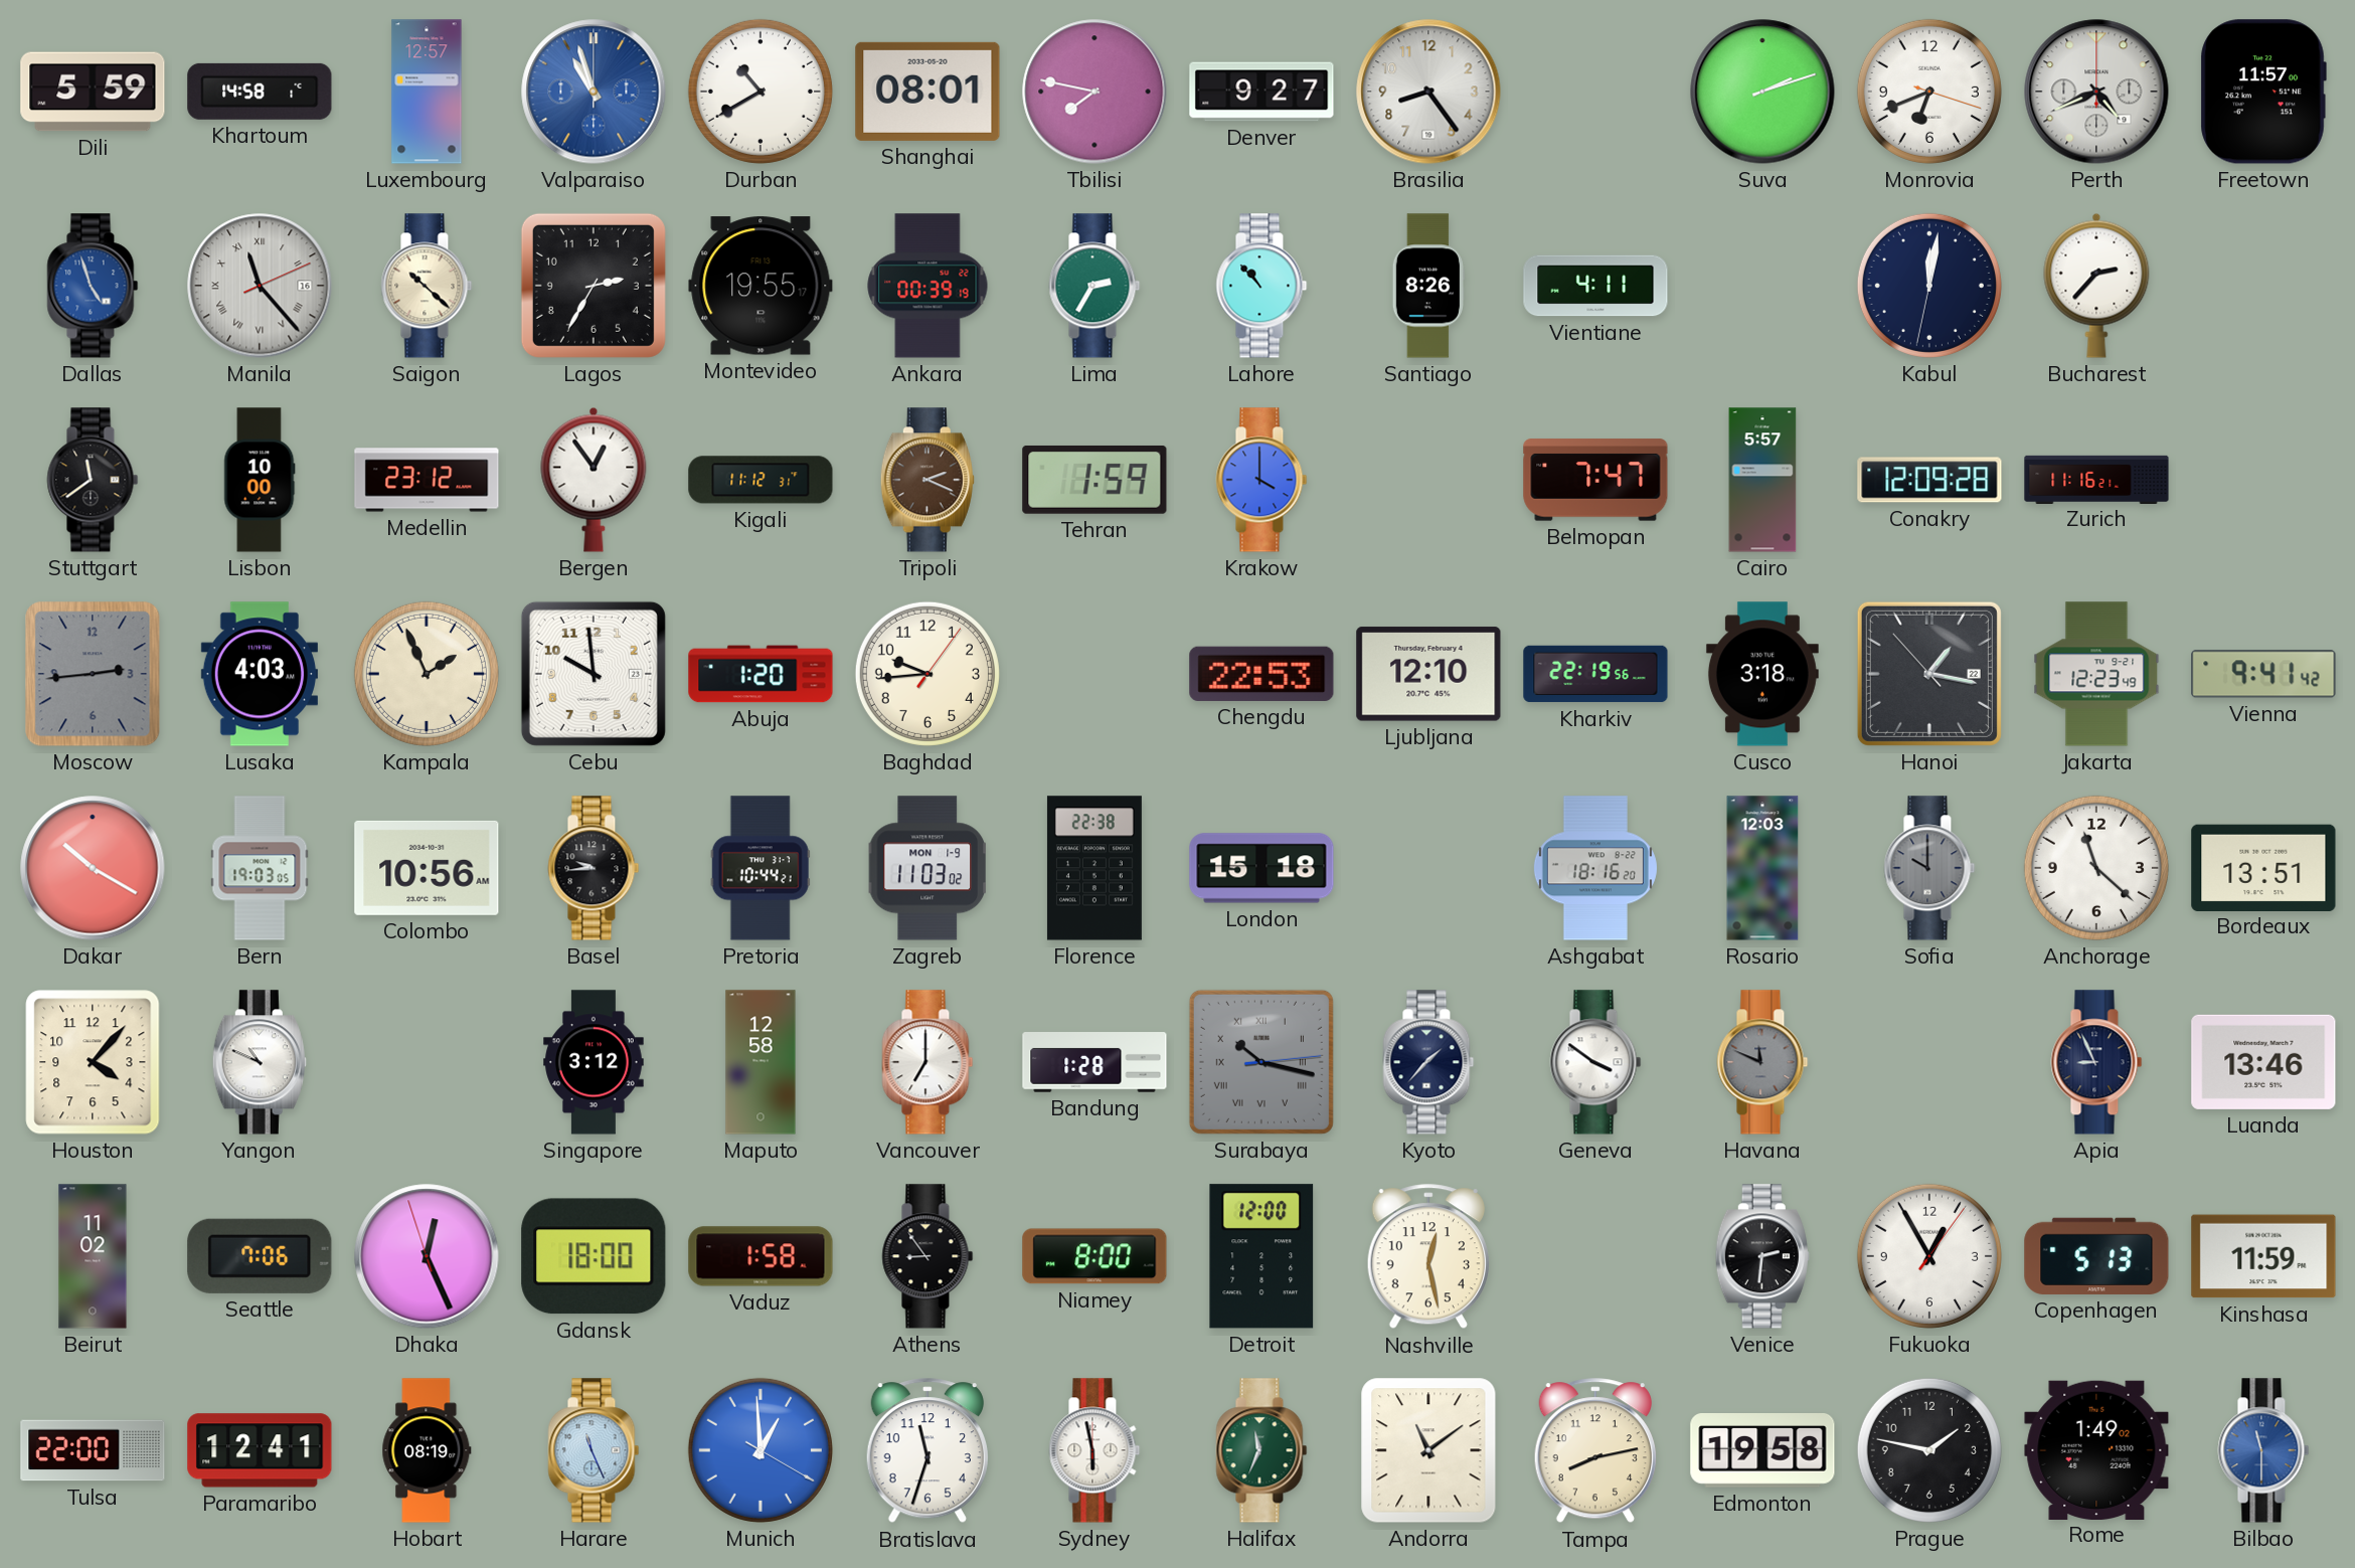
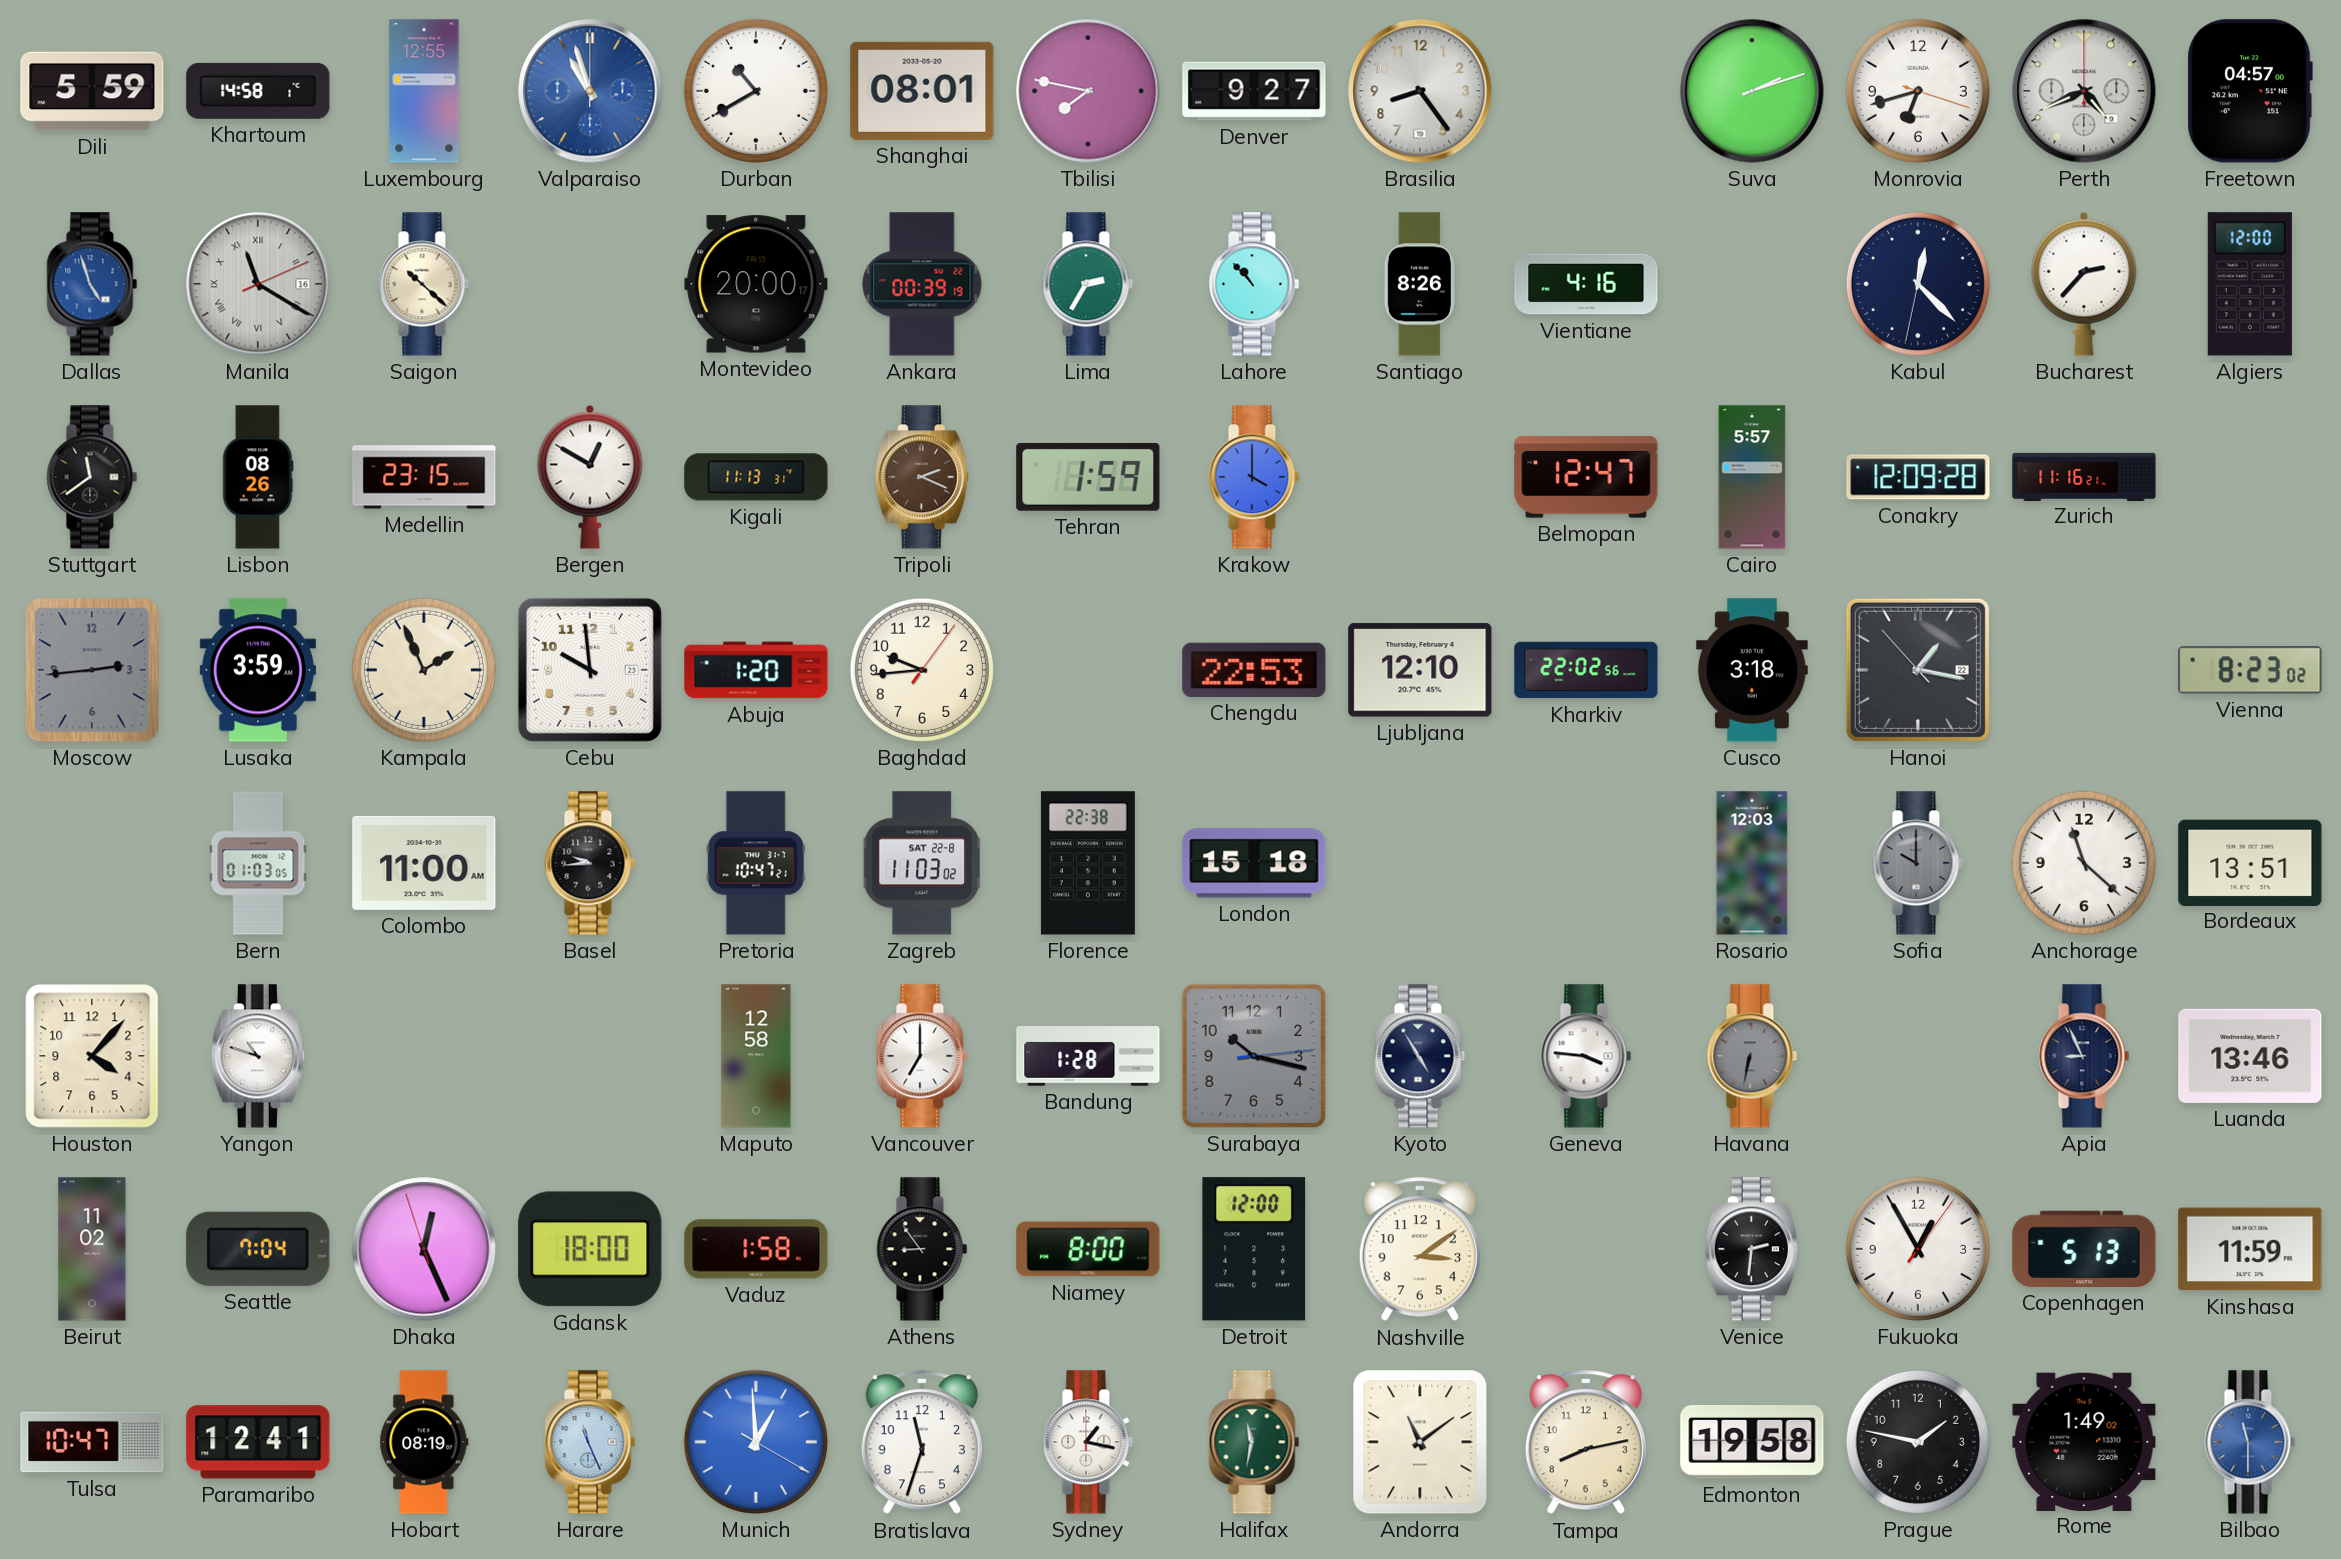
Luxembourg: 12:57 -> 12:55
Monrovia: 6:41 -> 6:42
Freetown: 11:57 -> 04:57
Manila: 11:23 -> 11:20
Lagos: 2:35 -> none
Montevideo: 19:55 -> 20:00
Vientiane: 4:11 -> 4:16
Kabul: 12:01 -> 12:22
Algiers: none -> 12:00
Lisbon: 10:00 -> 08:26
Medellin: 23:12 -> 23:15
Bergen: 12:54 -> 12:50
Kigali: 11:12 -> 11:13
Belmopan: 7:47 -> 12:47
Lusaka: 4:03 -> 3:59
Kharkiv: 22:19 -> 22:02
Jakarta: 12:23 -> none
Vienna: 9:41 -> 8:23
Dakar: 10:20 -> none
Bern: 19:03 -> 01:03
Colombo: 10:56 -> 11:00
Pretoria: 10:44 -> 10:47
Zagreb date: MON 1-9 -> SAT 22-8
Ashgabat: 18:16 -> none
Yangon: 10:49 -> 10:48
Singapore: 3:12 -> none
Surabaya numerals: Roman -> Arabic
Kyoto: 1:37 -> 4:55
Geneva: 3:51 -> 3:46
Havana: 11:49 -> 6:32
Seattle: 7:06 -> 7:04
Nashville: 12:28 -> 3:09
Tulsa: 22:00 -> 10:47
Sydney: 5:58 -> 1:17
Halifax: 11:34 -> 11:32
